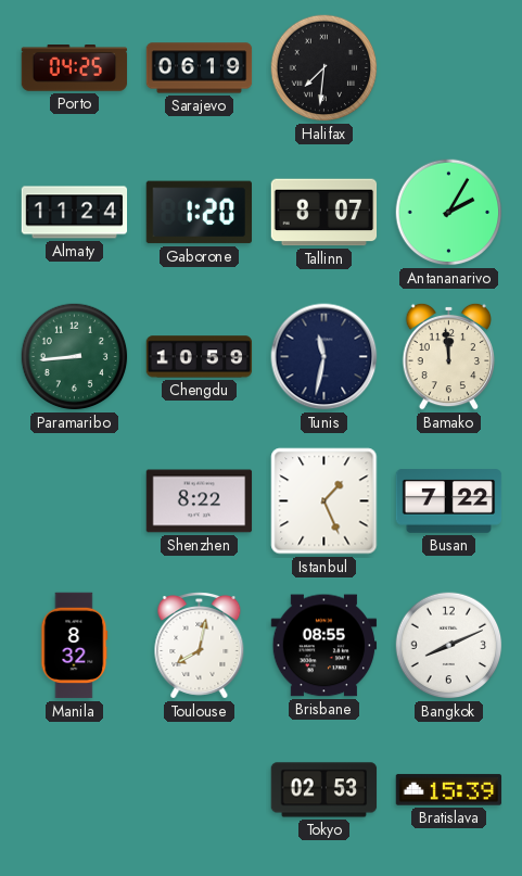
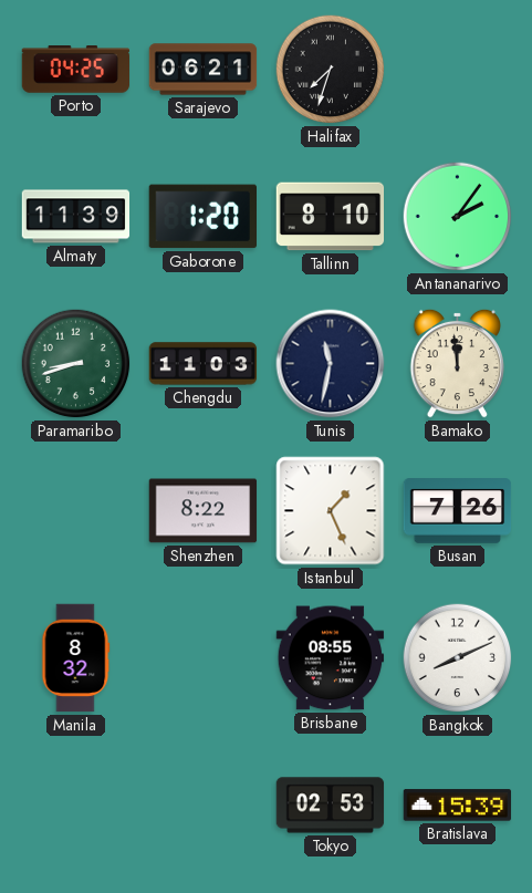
Sarajevo: 06:19 -> 06:21
Halifax: 7:31 -> 7:33
Almaty: 11:24 -> 11:39
Tallinn: 8:07 -> 8:10
Antananarivo: 2:05 -> 2:06
Paramaribo: 8:44 -> 8:42
Chengdu: 10:59 -> 11:03
Busan: 7:22 -> 7:26
Toulouse: 8:02 -> none
